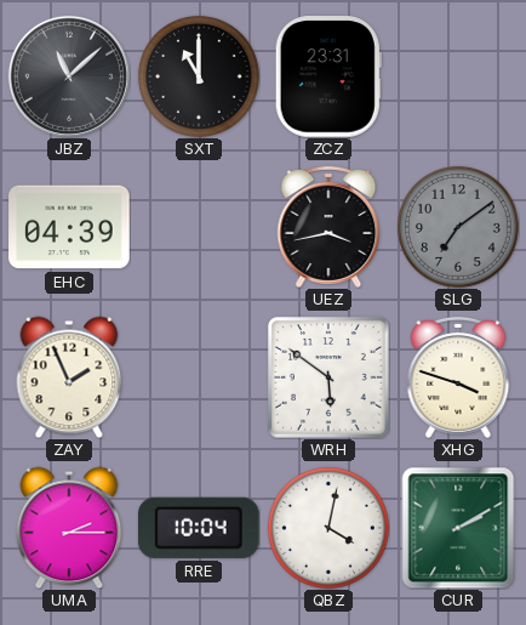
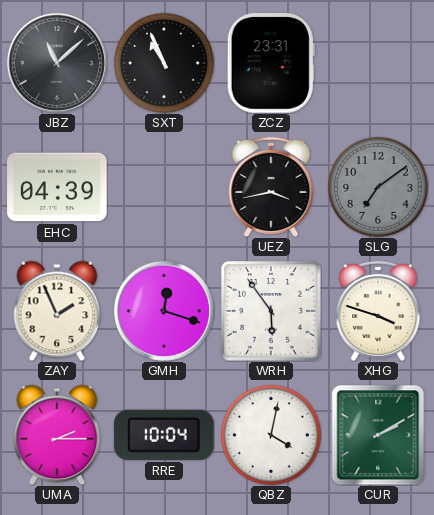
SXT: 11:00 -> 10:56
GMH: none -> 12:18
WRH: 5:51 -> 5:54
